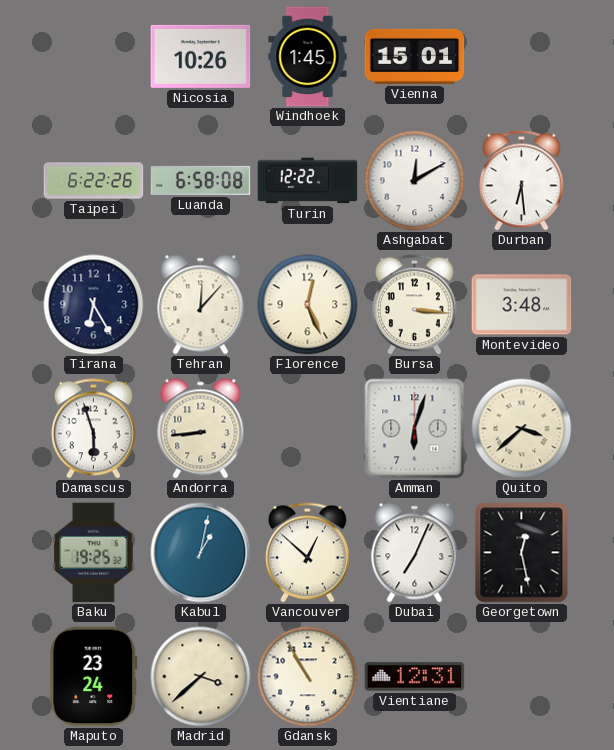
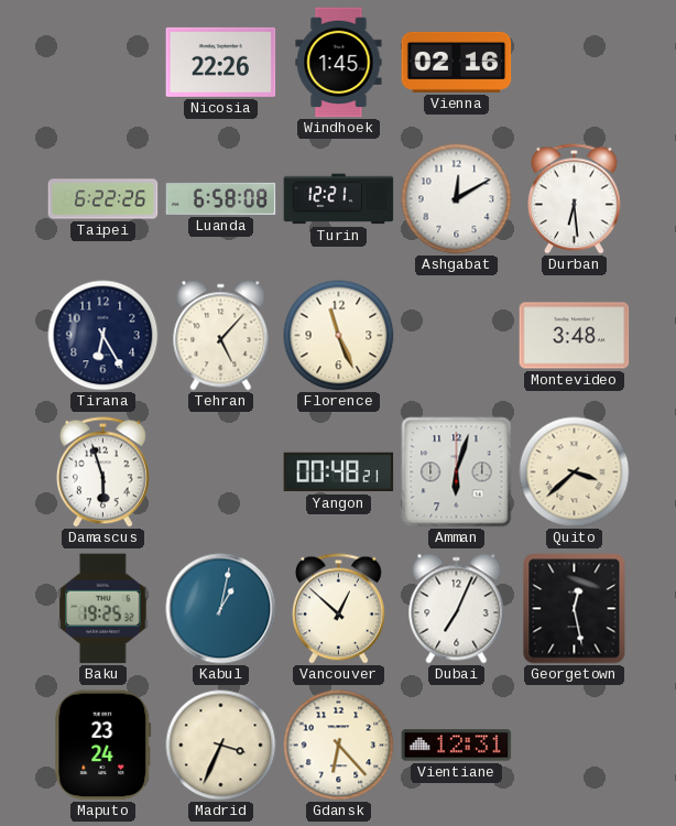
Nicosia: 10:26 -> 22:26
Vienna: 15:01 -> 02:16
Turin: 12:22 -> 12:21
Tehran: 12:07 -> 5:07
Florence: 12:26 -> 11:26
Bursa: 3:16 -> none
Andorra: 8:44 -> none
Yangon: none -> 00:48
Madrid: 3:38 -> 3:34
Gdansk: 10:55 -> 6:23
